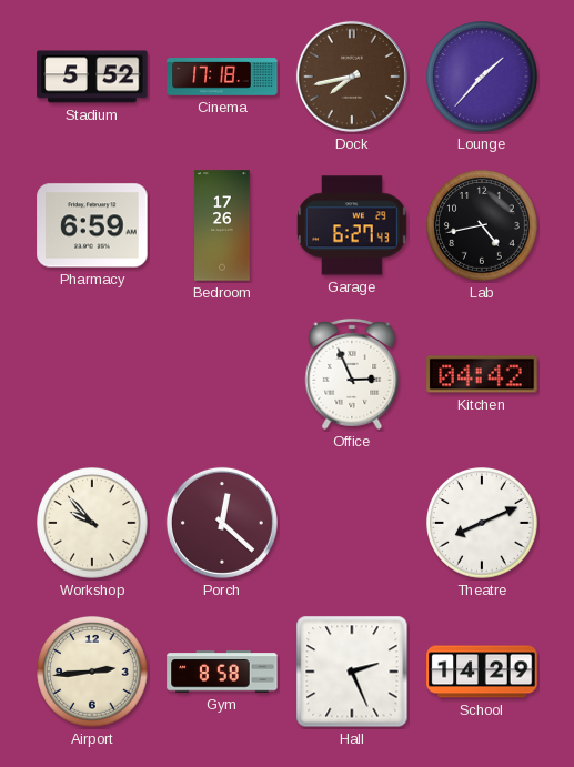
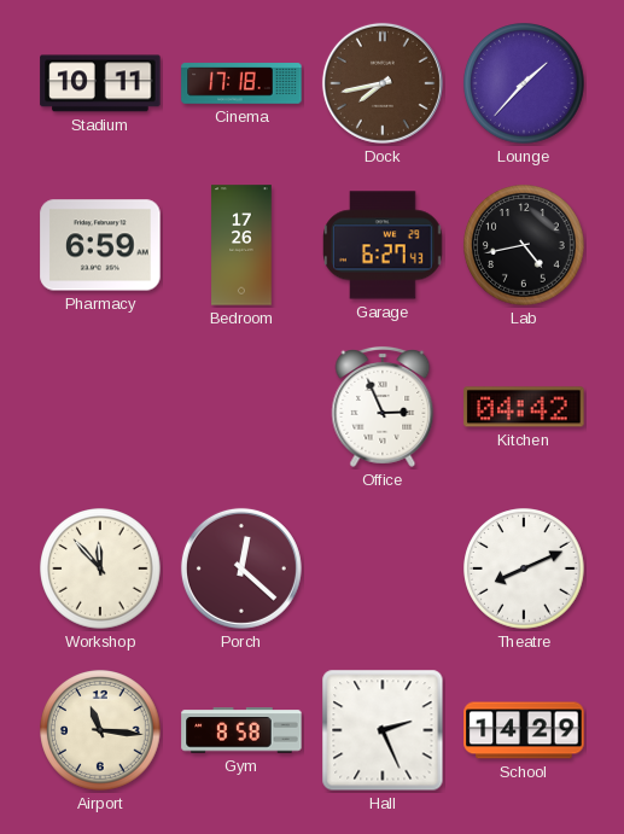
Stadium: 5:52 -> 10:11
Workshop: 9:53 -> 11:53
Airport: 2:44 -> 11:16
